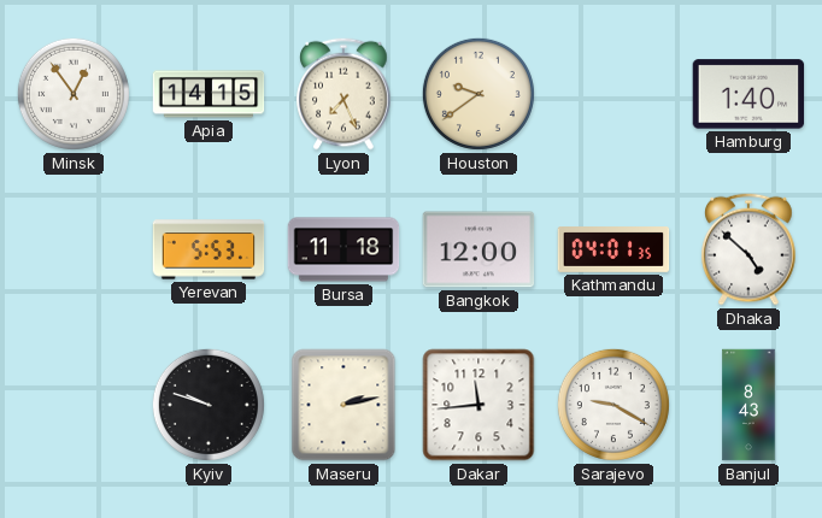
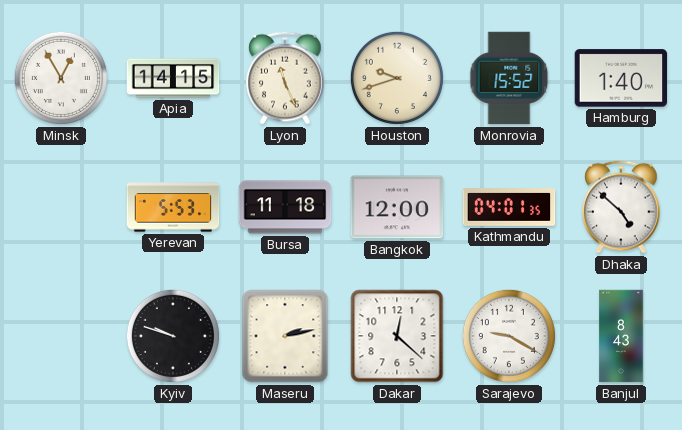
Minsk: 12:54 -> 12:55
Lyon: 7:26 -> 11:26
Houston: 9:39 -> 9:42
Monrovia: none -> 15:52
Dakar: 11:44 -> 12:22
